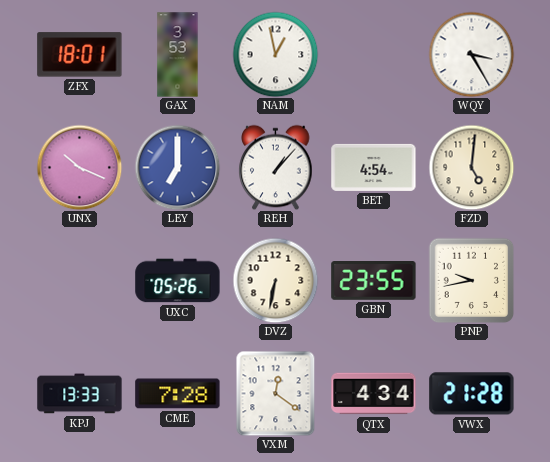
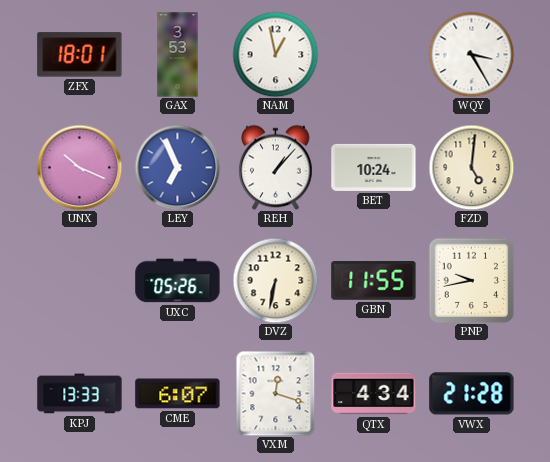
LEY: 7:00 -> 6:56
BET: 4:54 -> 10:24
GBN: 23:55 -> 11:55
CME: 7:28 -> 6:07
VXM: 12:21 -> 12:18
